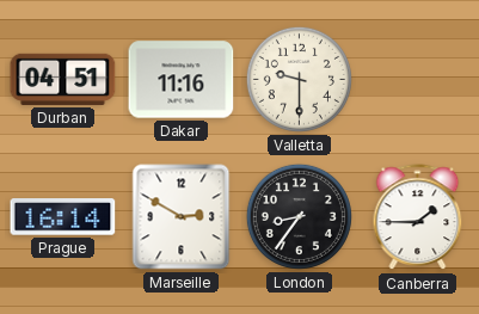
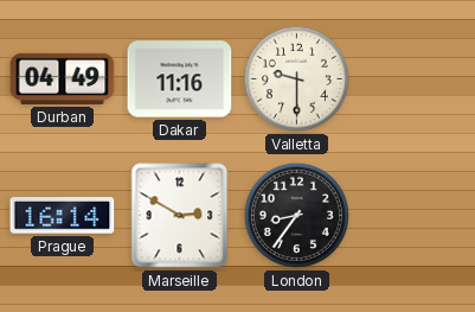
Durban: 04:51 -> 04:49
Canberra: 1:45 -> none
